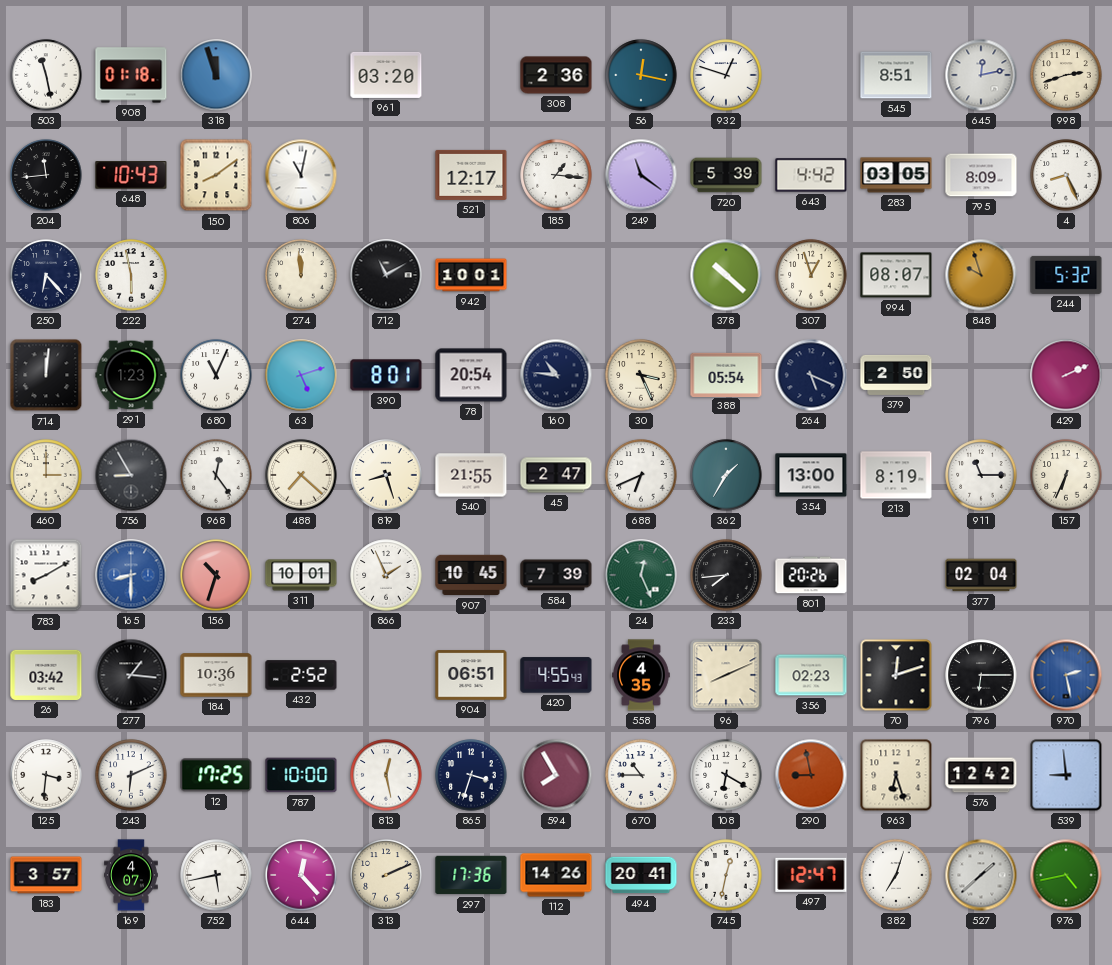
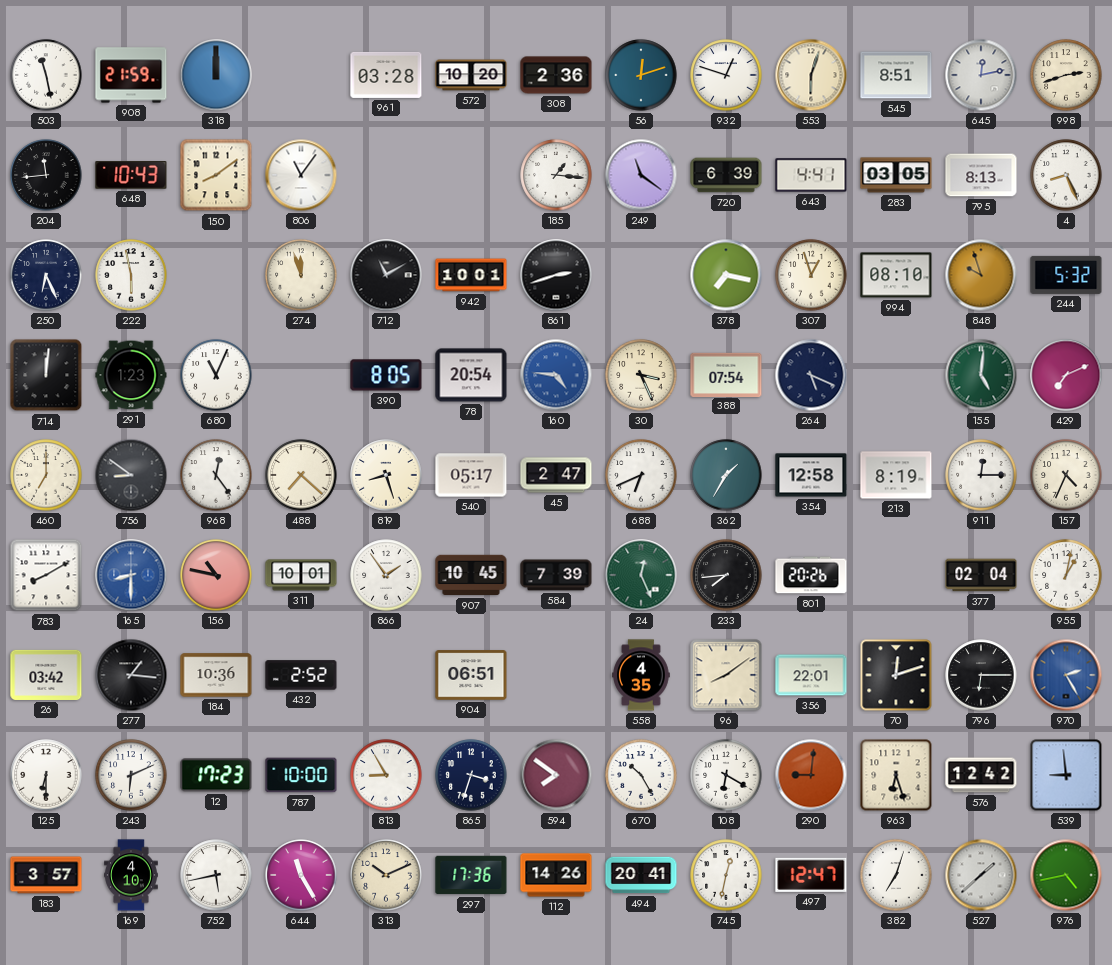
908: 01:18 -> 21:59
318: 11:57 -> 12:00
961: 03:20 -> 03:28
572: none -> 10:20
56: 12:17 -> 12:12
553: none -> 6:03
806: 11:02 -> 11:06
521: 12:17 -> none
720: 5:39 -> 6:39
643: 4:42 -> 4:41
795: 8:09 -> 8:13
250: 6:23 -> 6:26
274: 11:59 -> 11:57
861: none -> 2:42
378: 10:22 -> 7:17
994: 08:07 -> 08:10
63: 5:12 -> none
390: 8:01 -> 8:05
160: 10:46 -> 4:46
160 dial: navy -> blue
388: 05:54 -> 07:54
379: 2:50 -> none
155: none -> 5:01
429: 2:11 -> 7:11
460: 3:00 -> 7:00
756: 8:55 -> 8:51
540: 21:55 -> 05:17
354: 13:00 -> 12:58
911: 11:15 -> 12:15
157: 6:34 -> 4:34
156: 10:33 -> 10:47
866: 1:56 -> 1:54
955: none -> 1:02
420: 4:55 -> none
96: 8:11 -> 8:09
356: 02:23 -> 22:01
970: 2:28 -> 2:25
125: 3:31 -> 6:30
12: 17:25 -> 17:23
813: 12:28 -> 8:55
594: 7:55 -> 7:51
670: 10:45 -> 10:25
290: 8:58 -> 9:01
169: 4:07 -> 4:10
644: 12:23 -> 11:25
313: 2:11 -> 10:11
